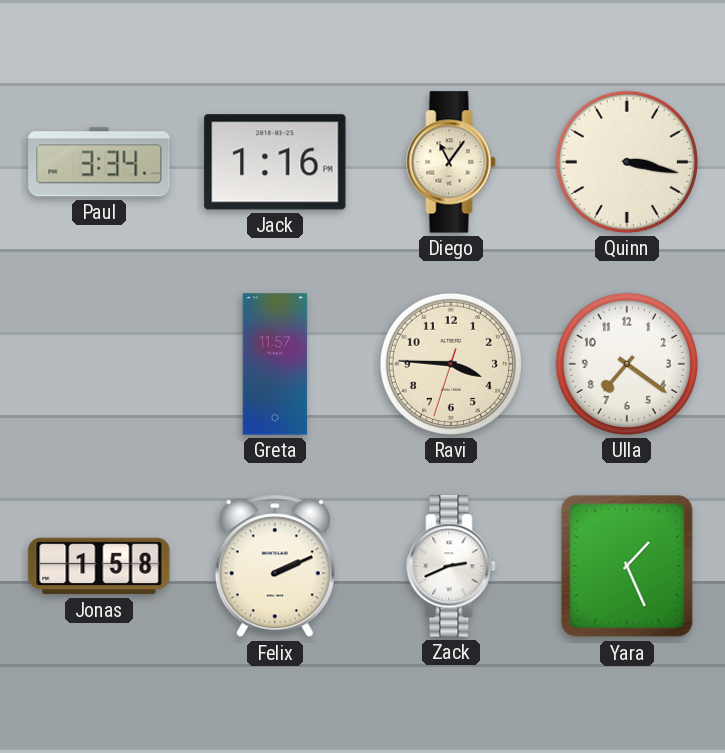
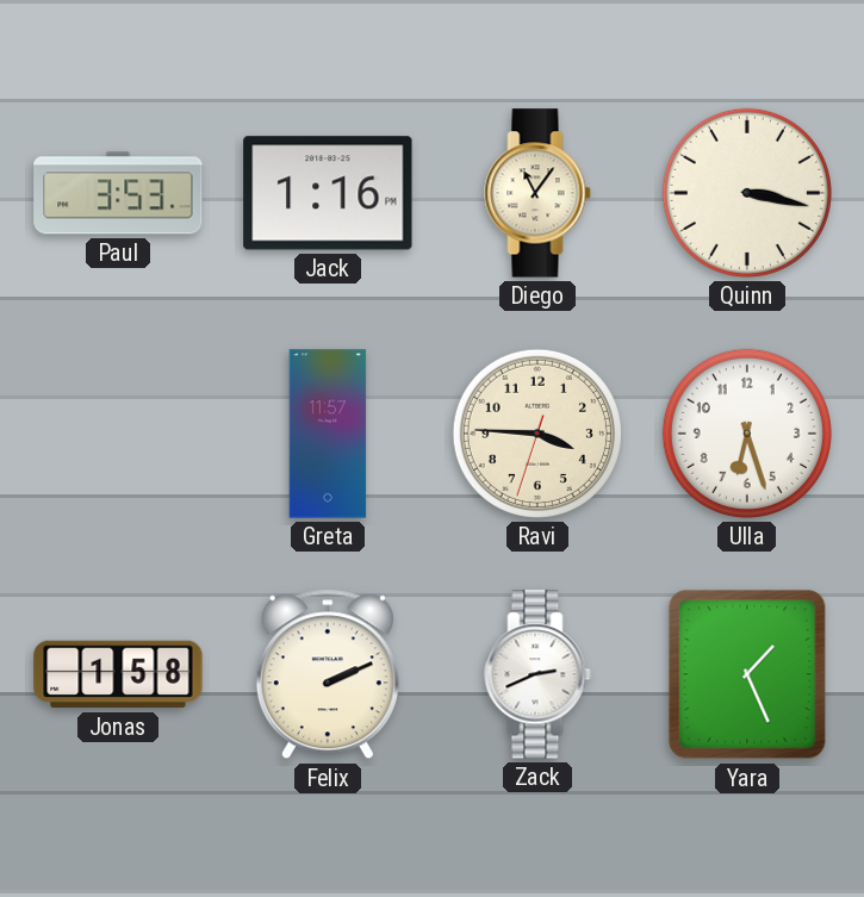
Paul: 3:34 -> 3:53
Ulla: 7:21 -> 6:27
